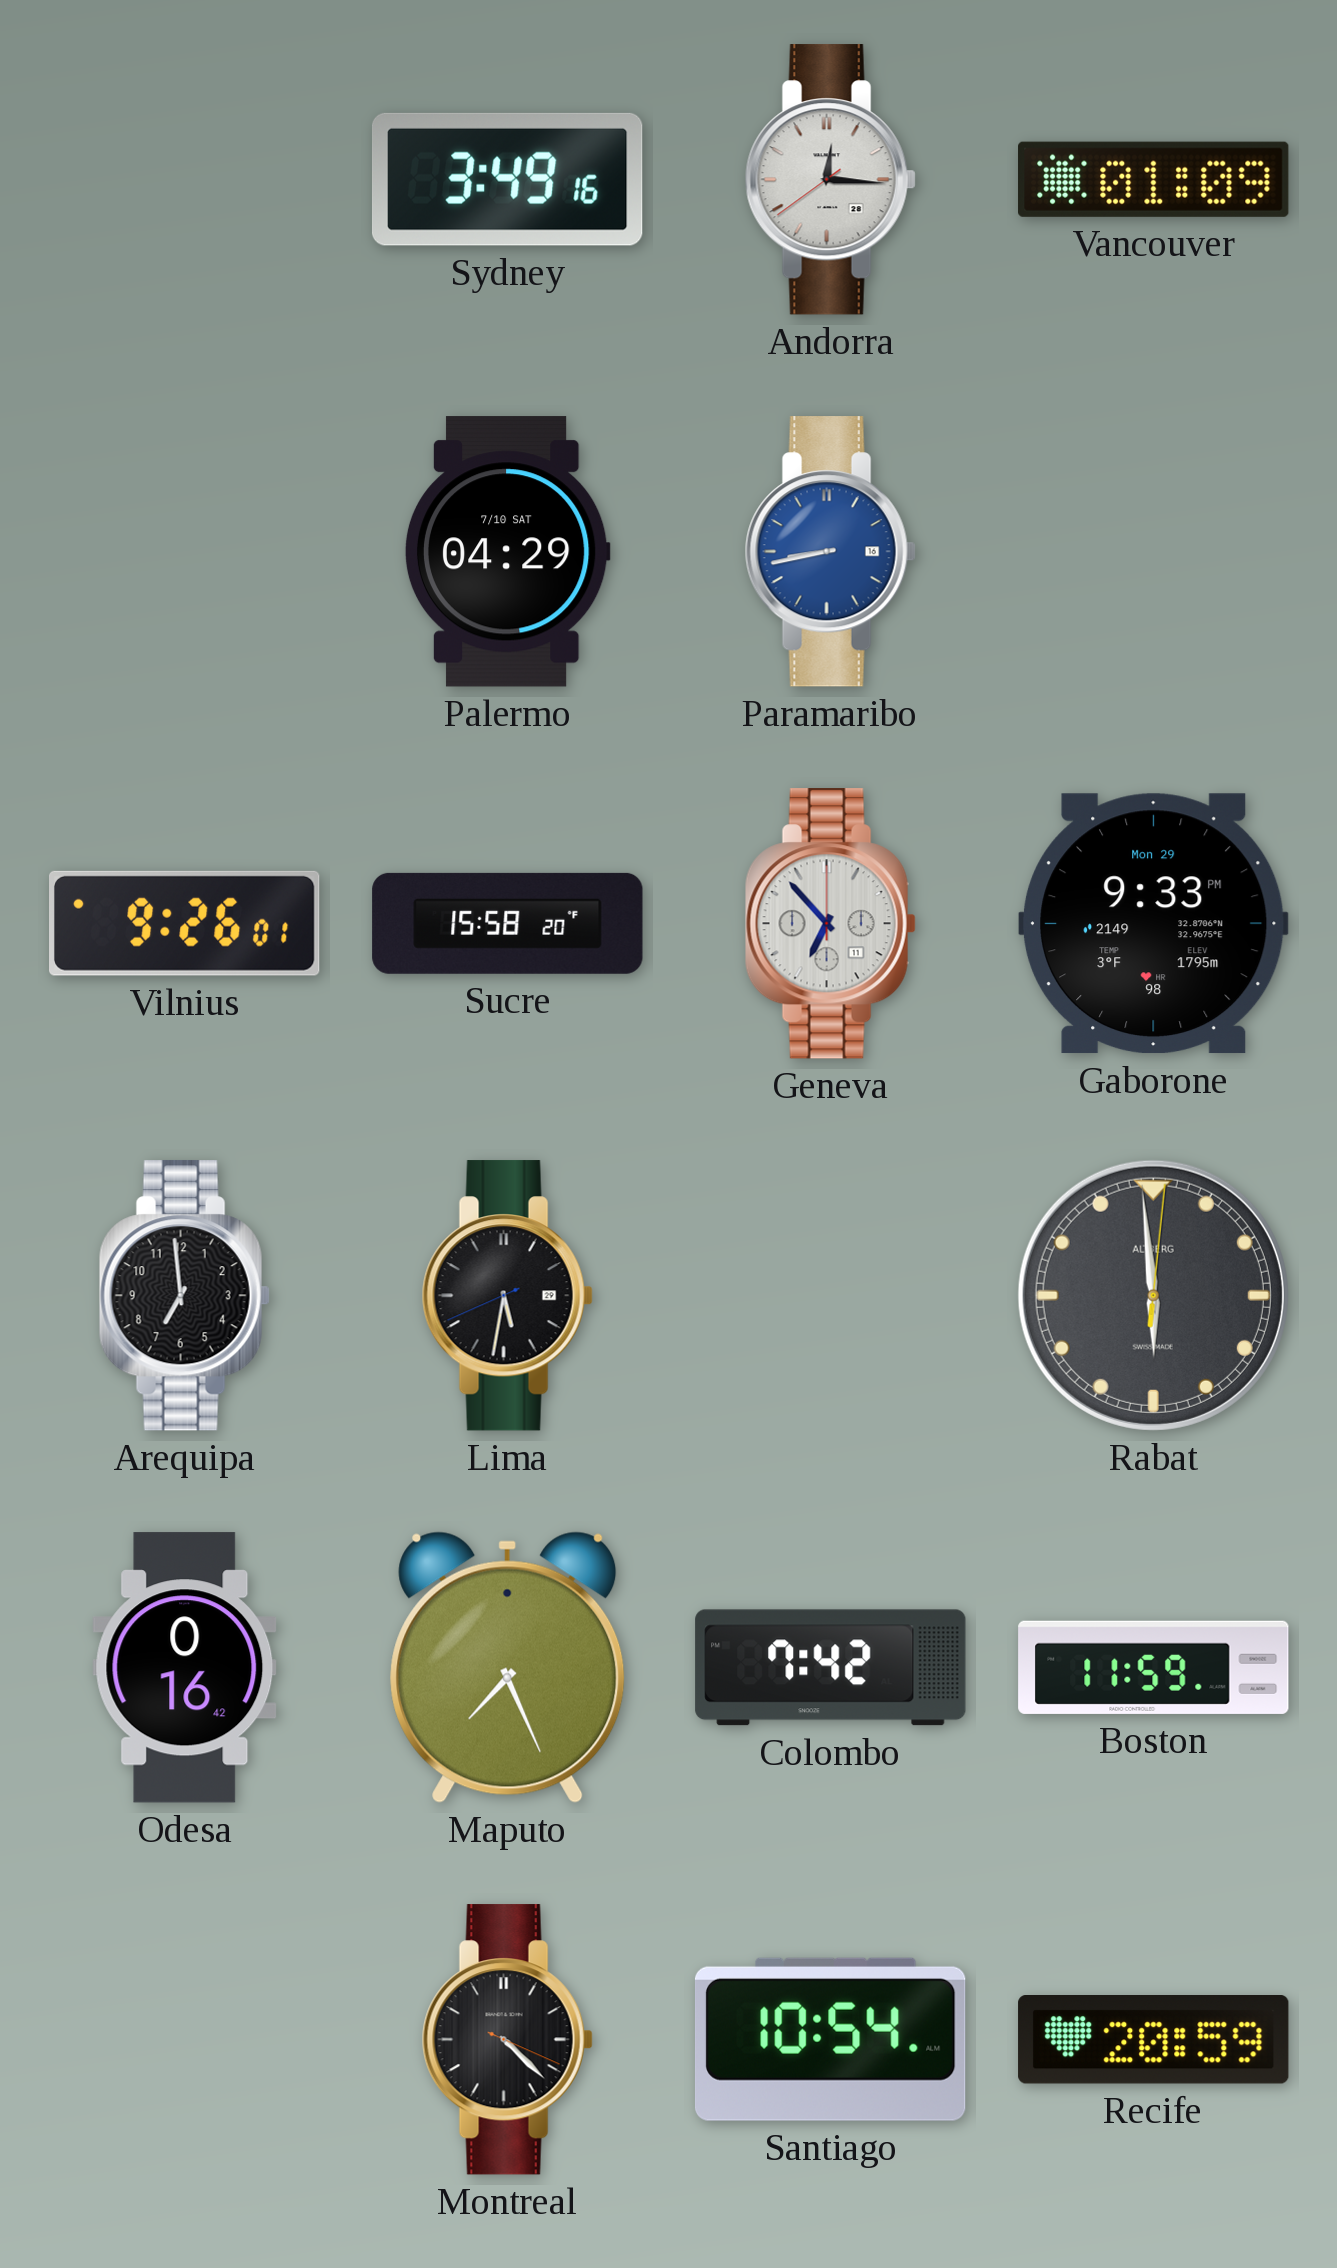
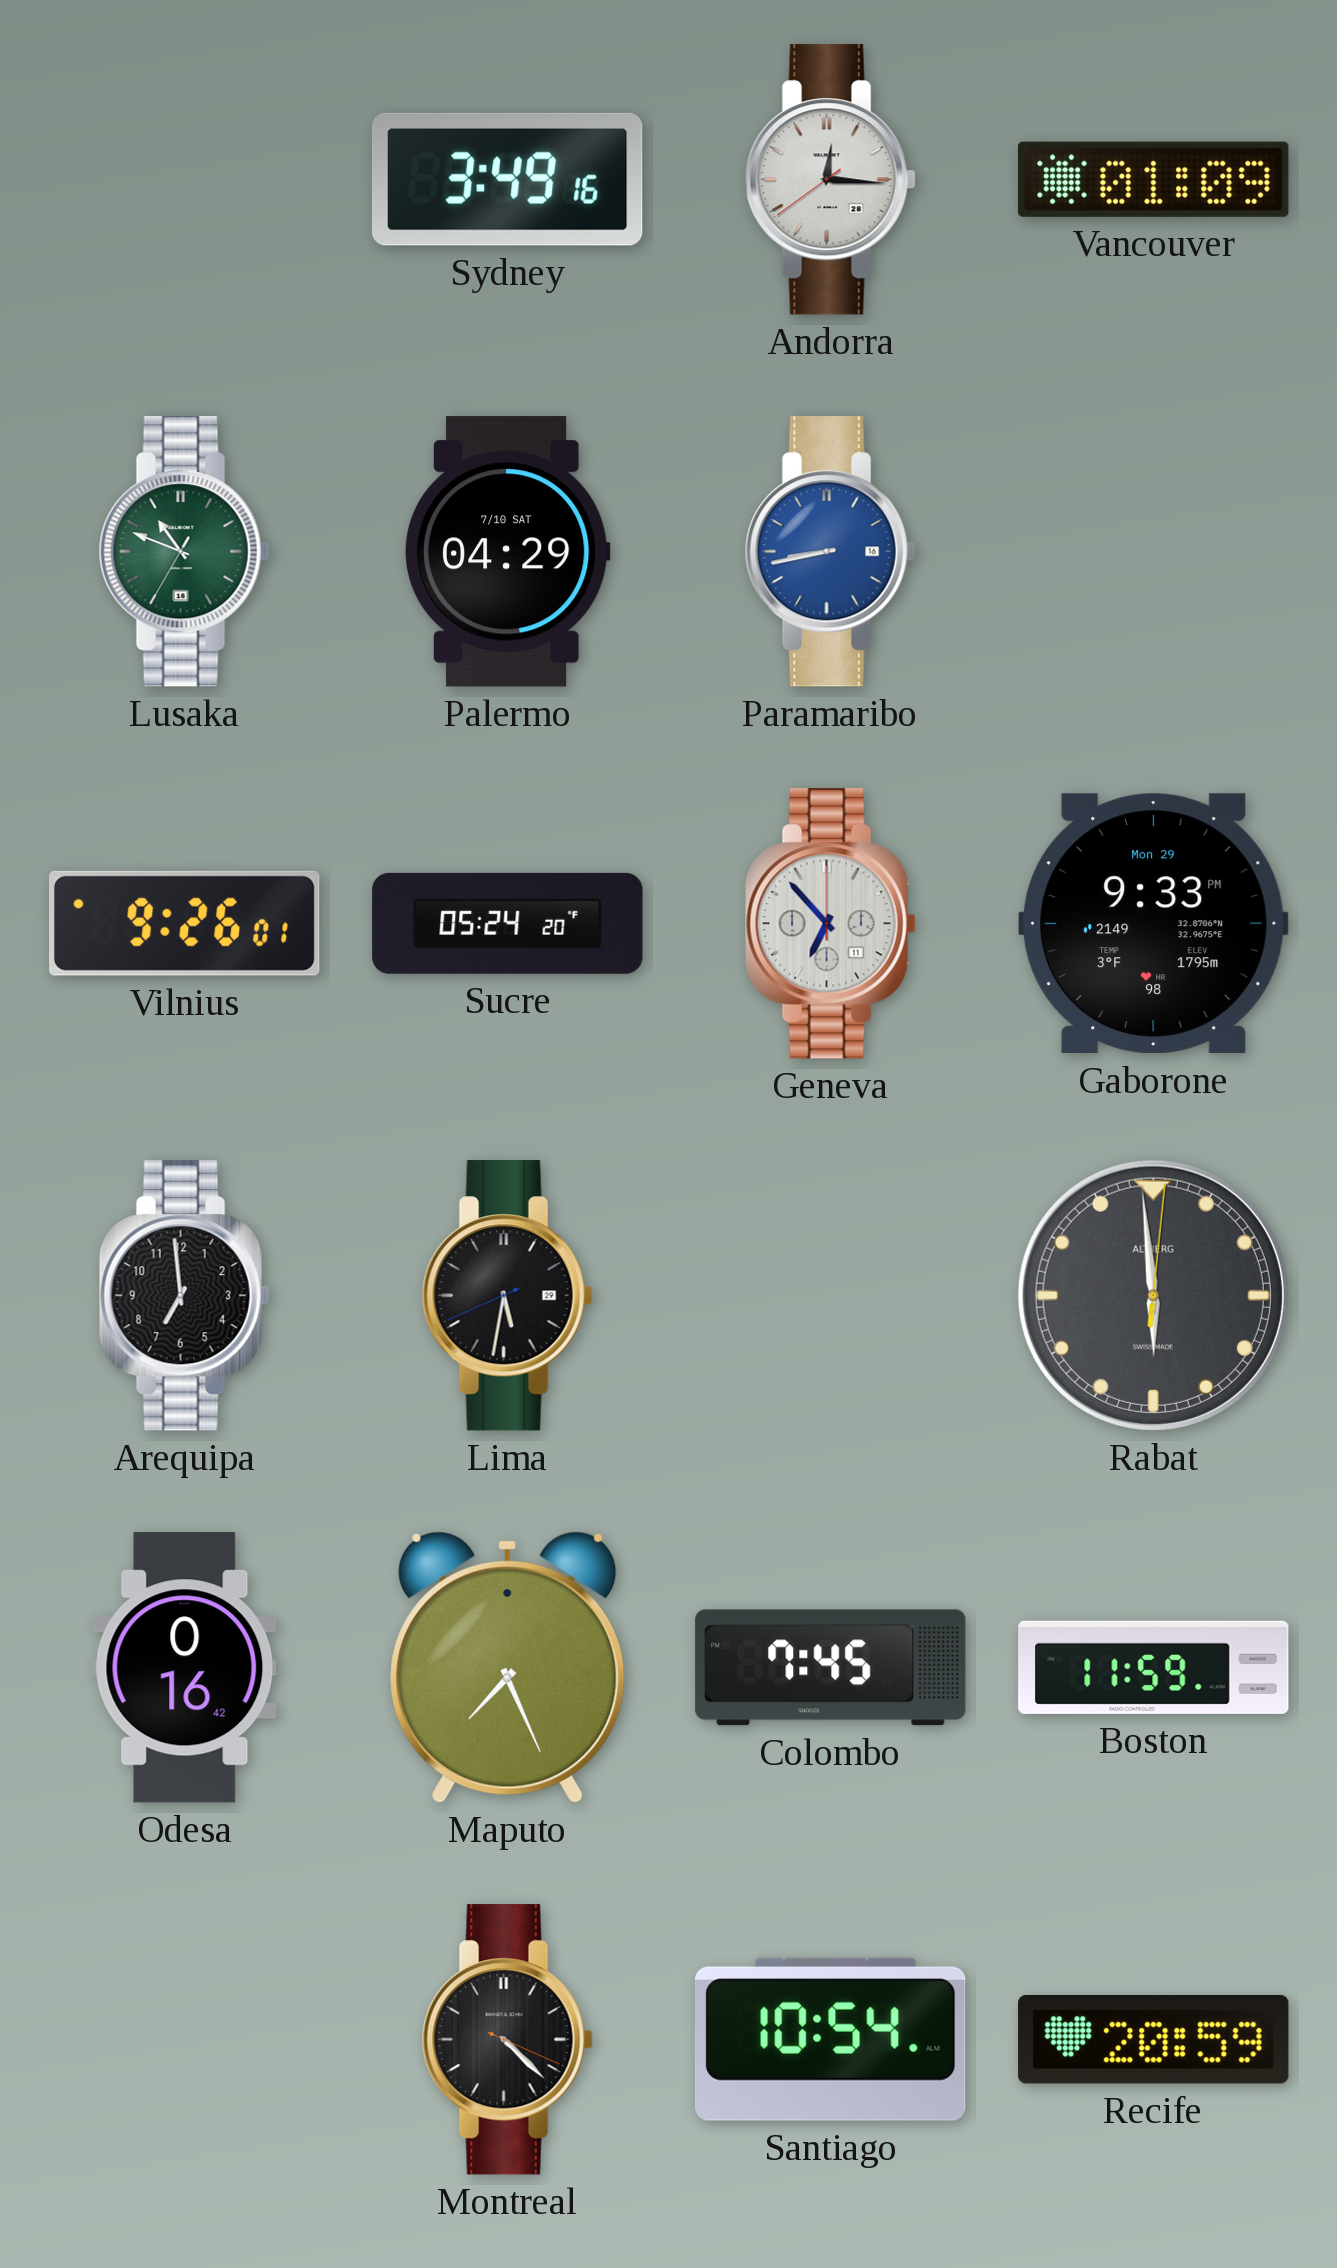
Lusaka: none -> 10:48
Sucre: 15:58 -> 05:24
Colombo: 7:42 -> 7:45
